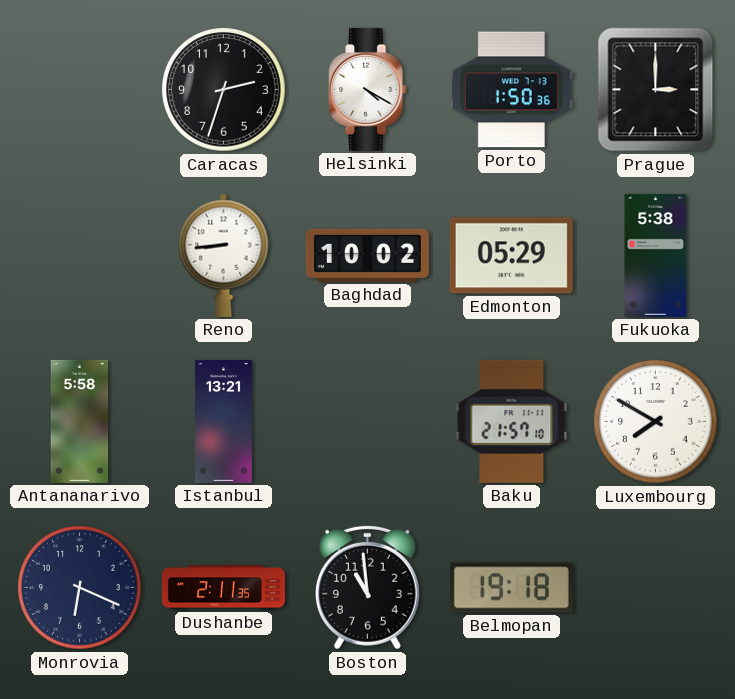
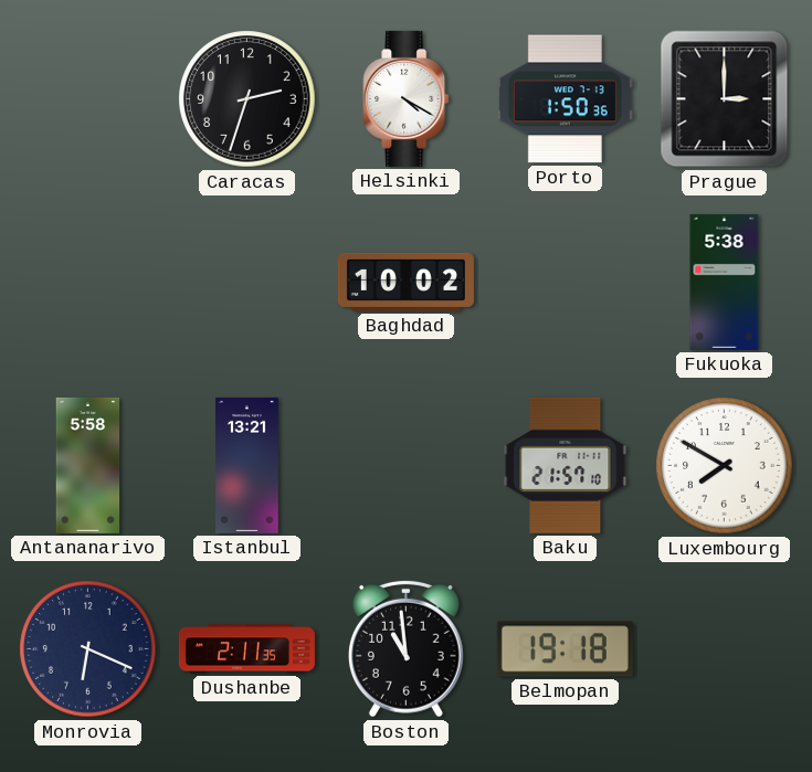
Reno: 8:44 -> none
Edmonton: 05:29 -> none
